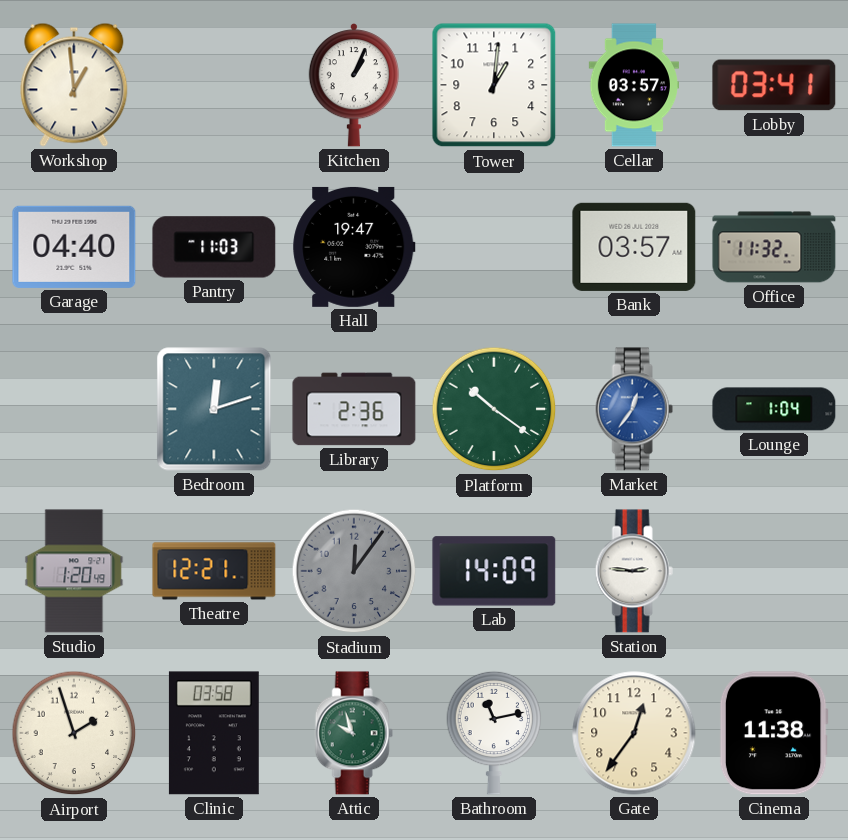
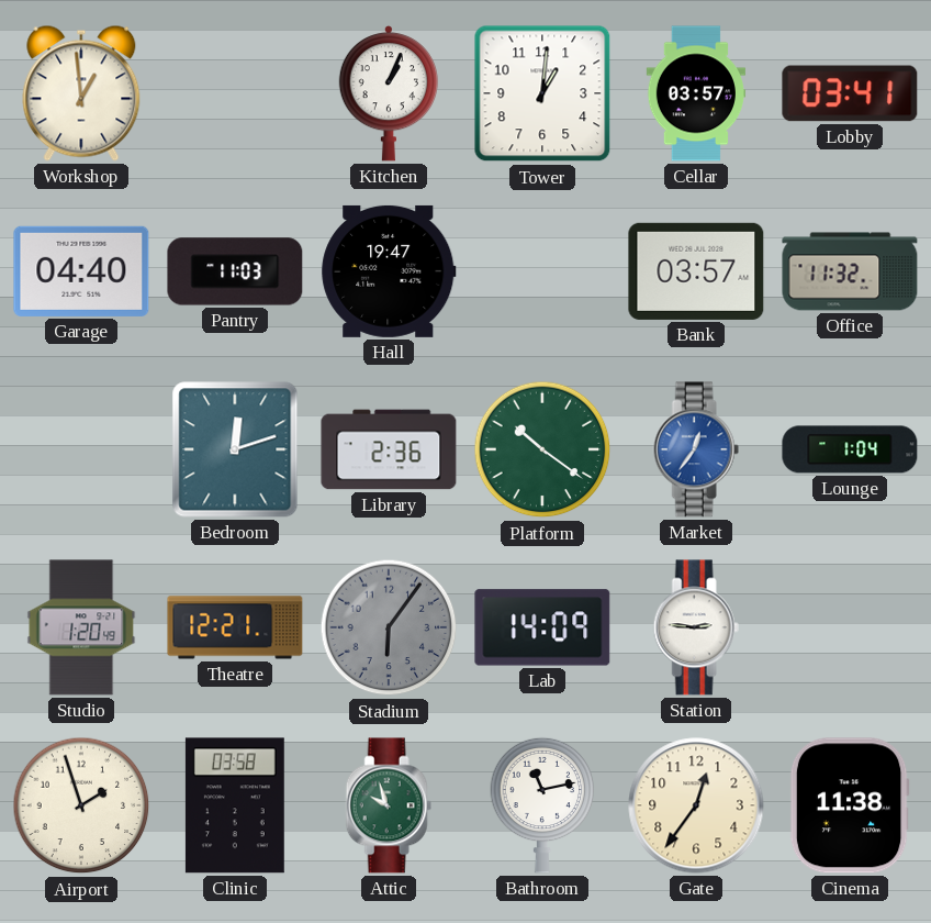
Stadium: 12:06 -> 6:06
